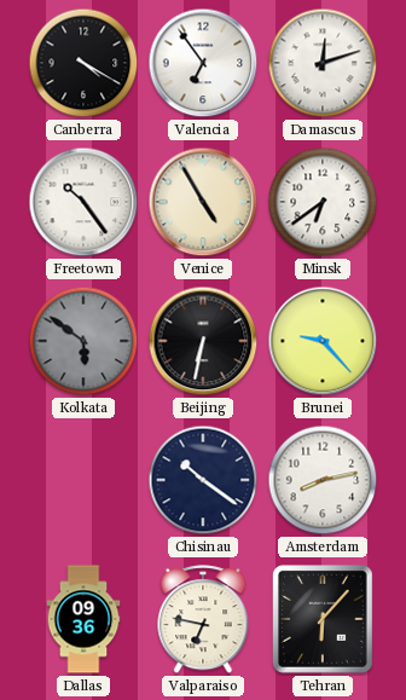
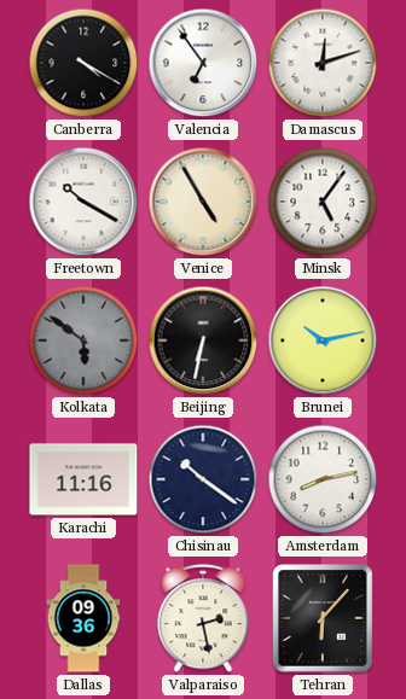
Freetown: 10:24 -> 10:20
Minsk: 6:39 -> 5:06
Brunei: 9:23 -> 10:13
Karachi: none -> 11:16
Valparaiso: 6:47 -> 2:28
